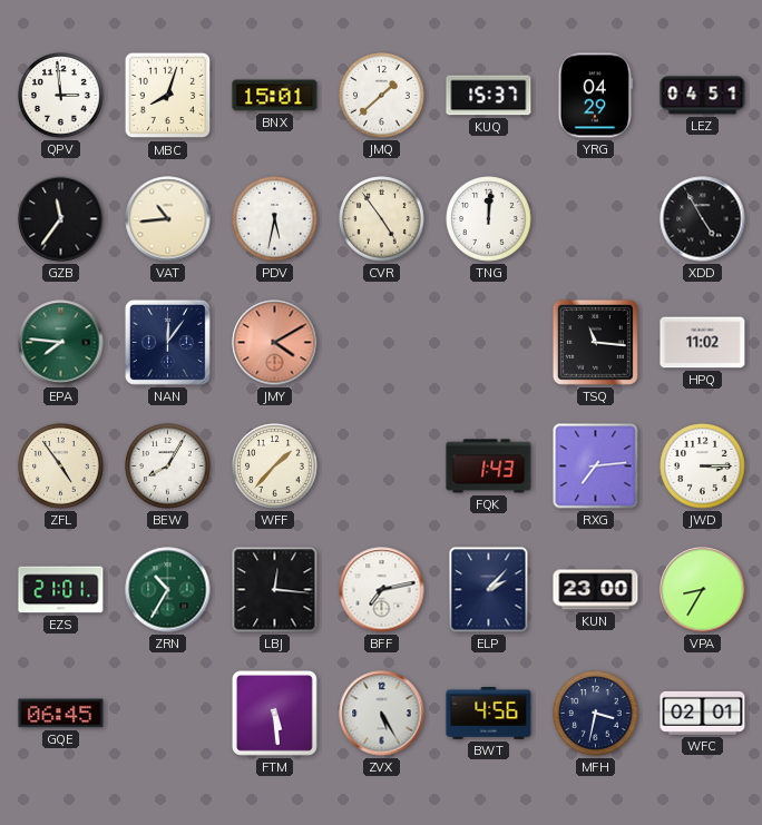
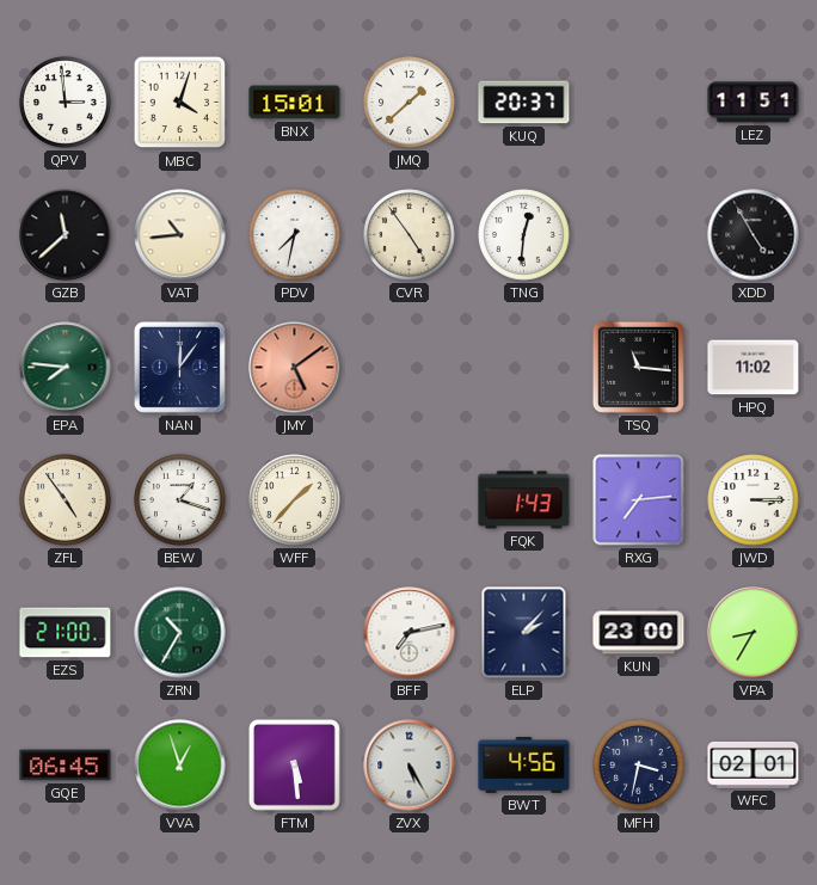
MBC: 8:03 -> 4:03
KUQ: 15:37 -> 20:37
YRG: 04:29 -> none
LEZ: 04:51 -> 11:51
GZB: 11:36 -> 11:38
PDV: 5:32 -> 7:32
TNG: 12:01 -> 12:31
JMY: 4:10 -> 5:09
BEW: 8:05 -> 1:18
EZS: 21:01 -> 21:00
LBJ: 12:16 -> none
VVA: none -> 12:57
